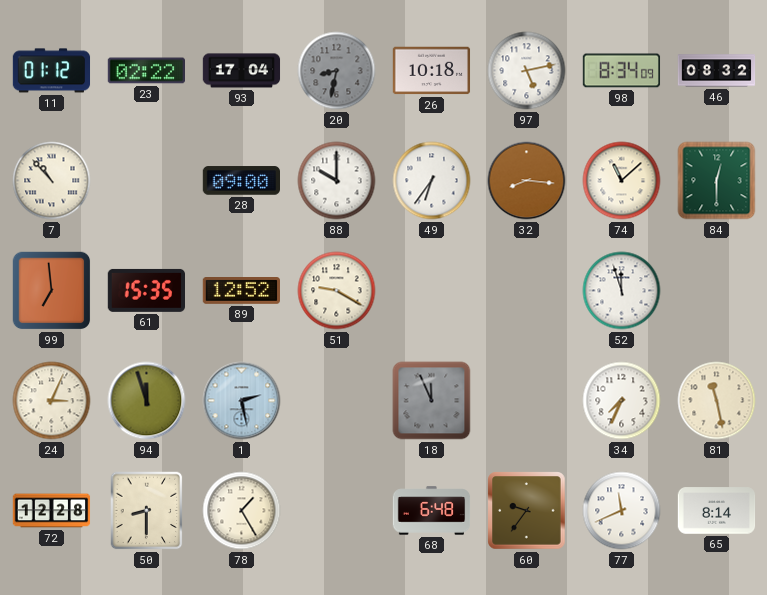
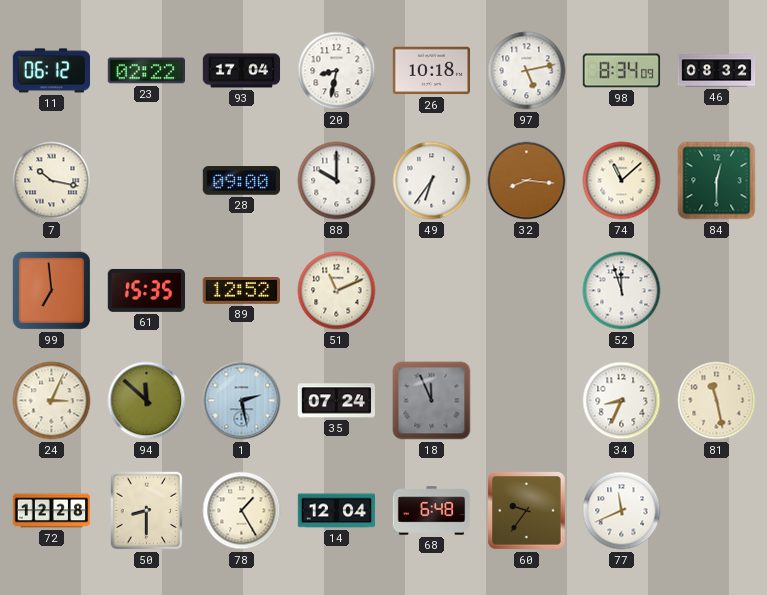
11: 01:12 -> 06:12
20 dial: grey -> white
7: 10:53 -> 10:17
51: 9:20 -> 11:11
94: 11:57 -> 11:52
35: none -> 07:24
34: 7:34 -> 8:34
14: none -> 12:04
65: 8:14 -> none
